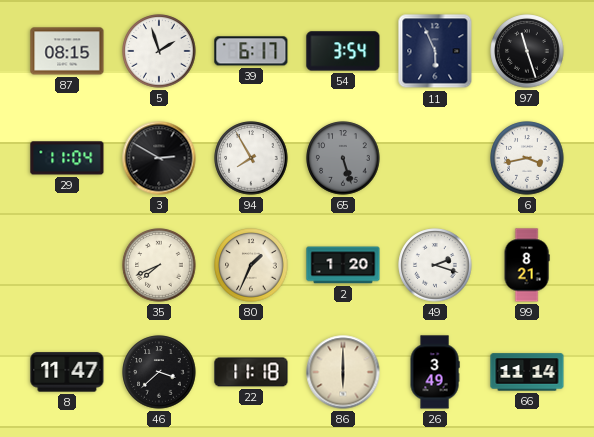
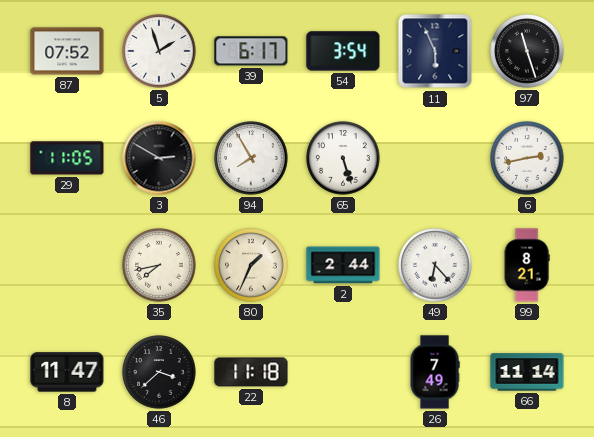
87: 08:15 -> 07:52
29: 11:04 -> 11:05
65 dial: grey -> white
6: 3:43 -> 2:43
35: 7:41 -> 7:43
2: 1:20 -> 2:44
49: 2:18 -> 6:23
86: 6:00 -> none
26: 3:49 -> 7:49
